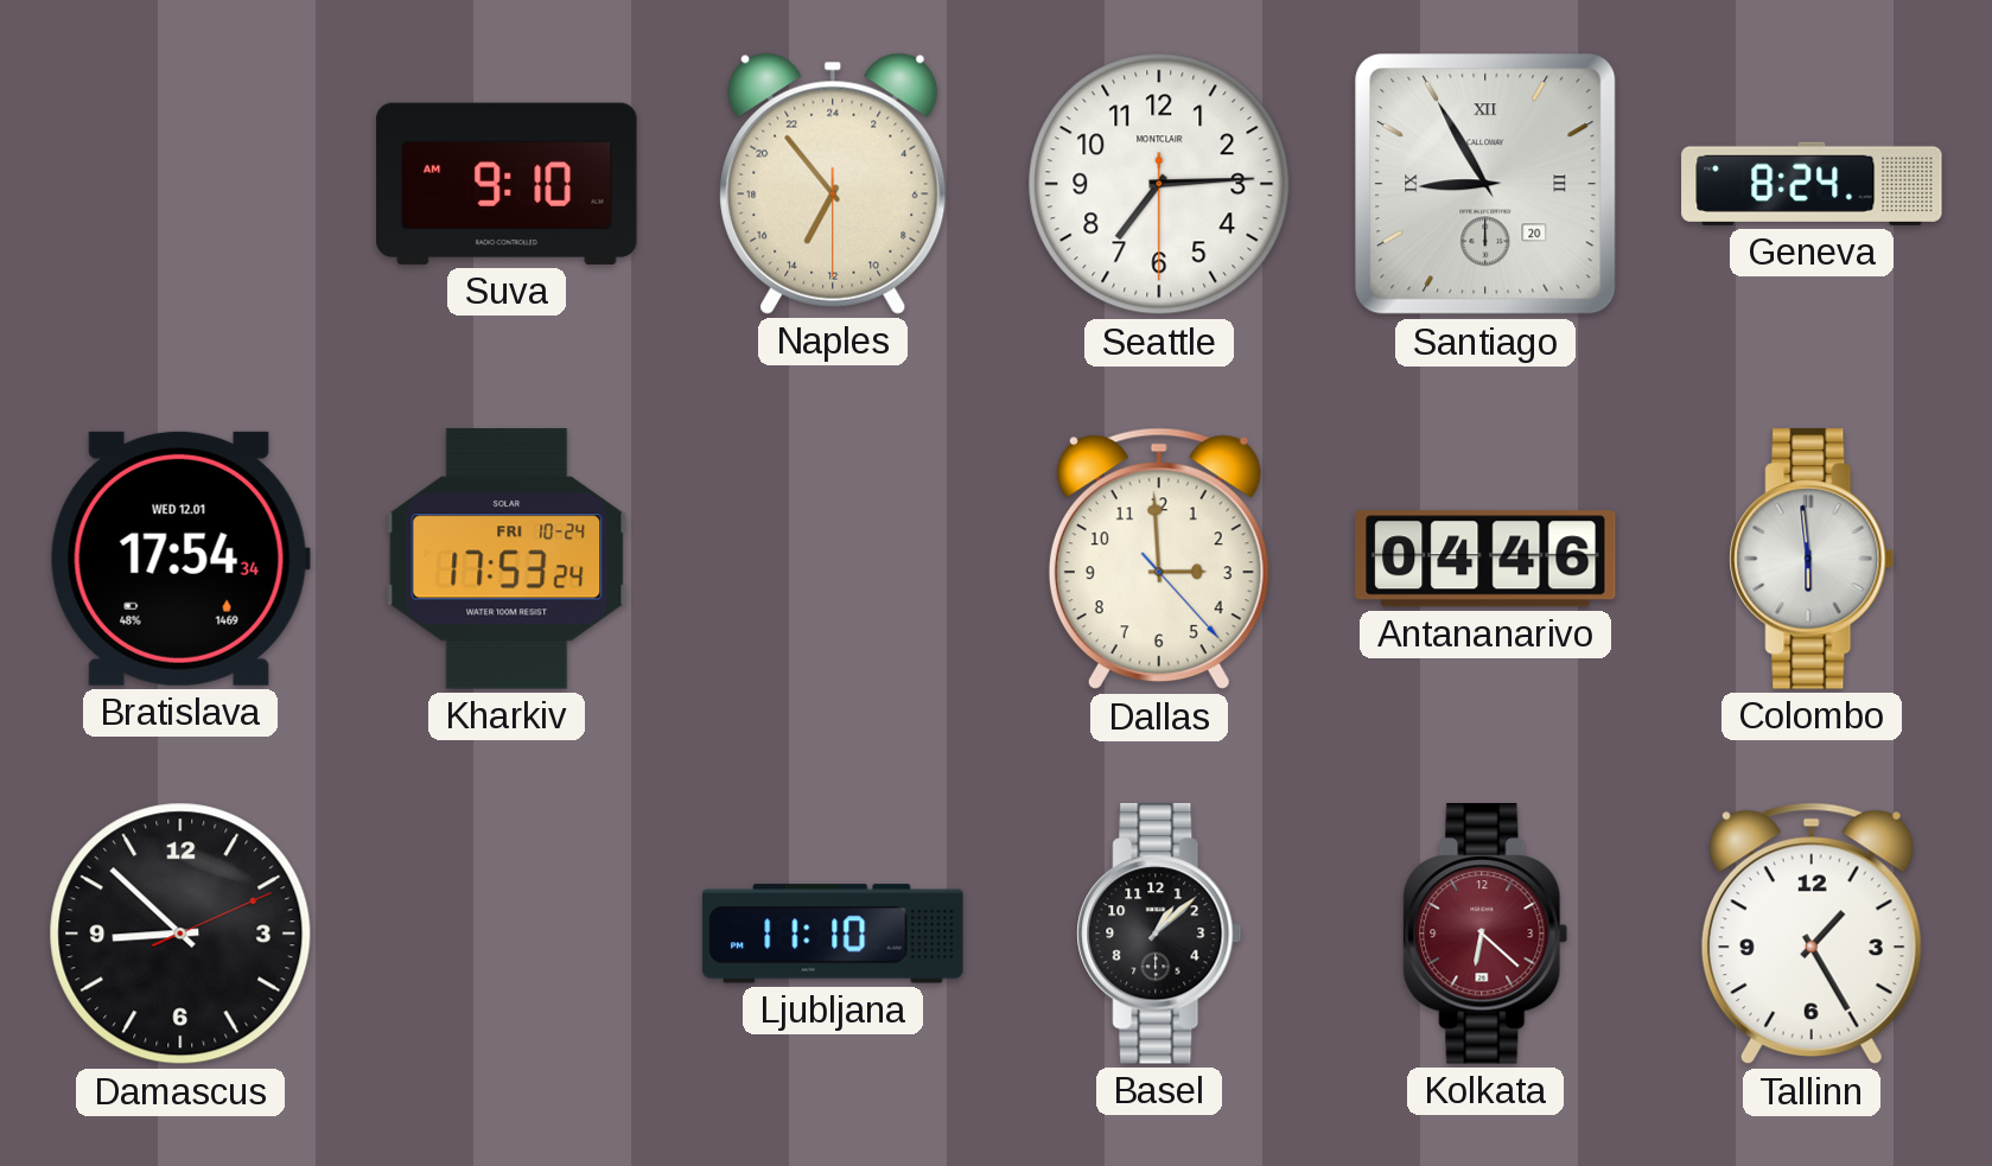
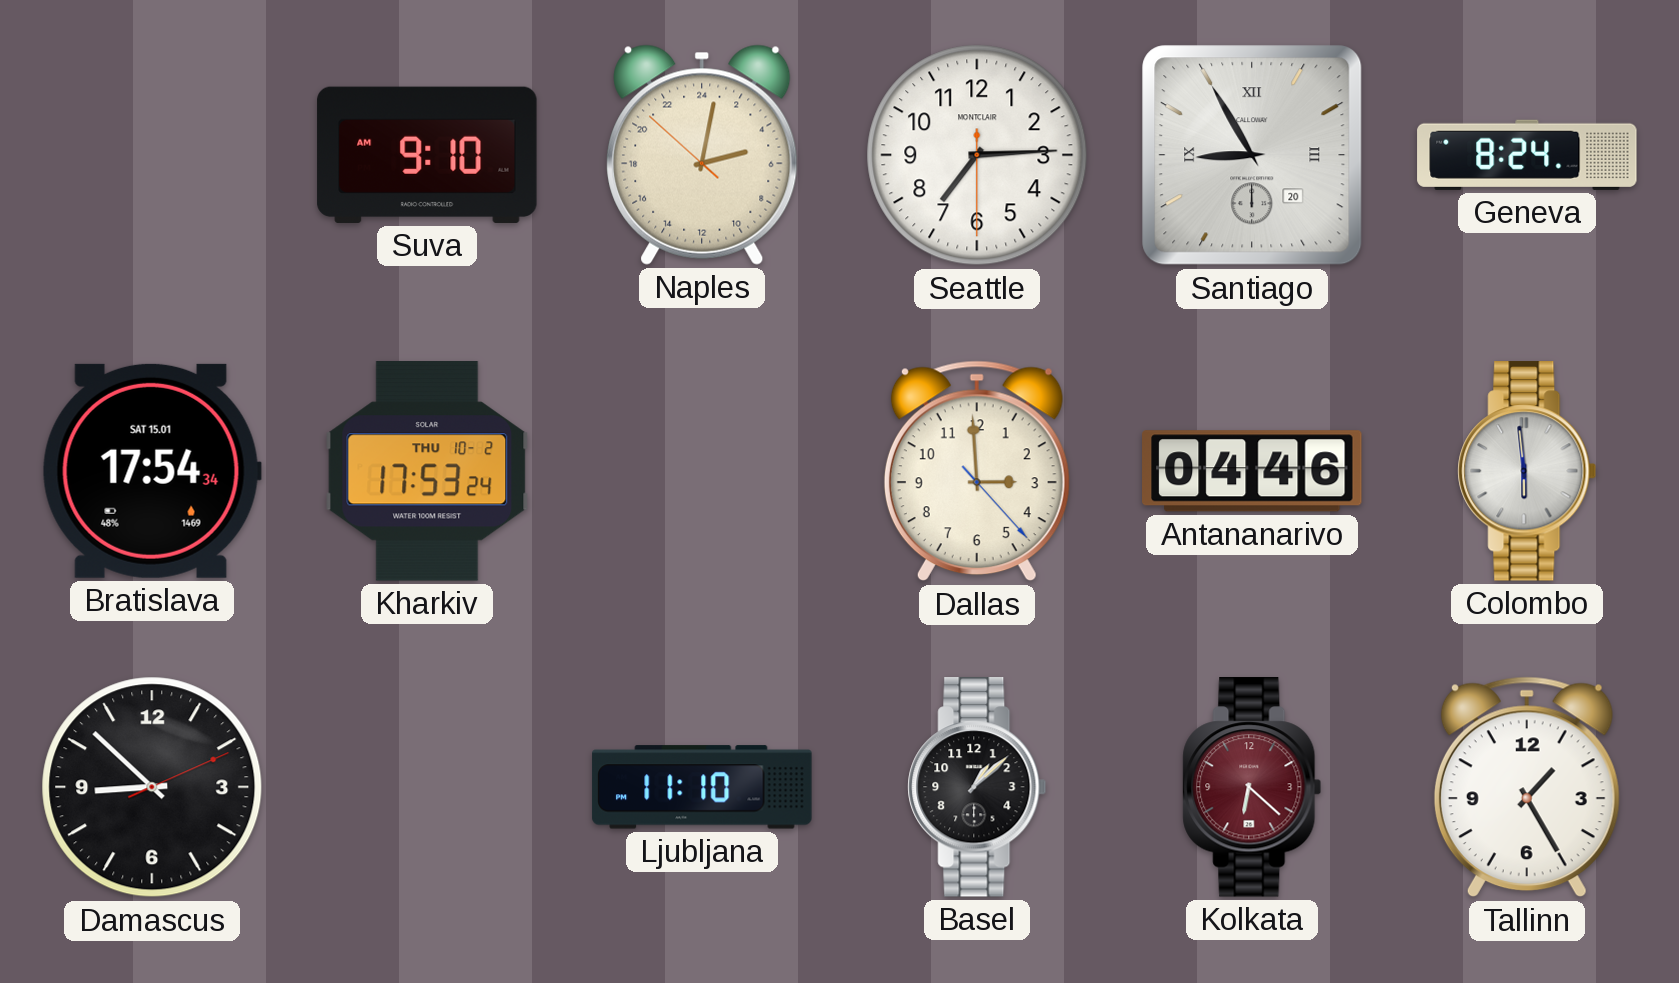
Naples: 13:53 -> 5:01
Bratislava date: WED 12.01 -> SAT 15.01
Kharkiv date: FRI 10-24 -> THU 10-2
